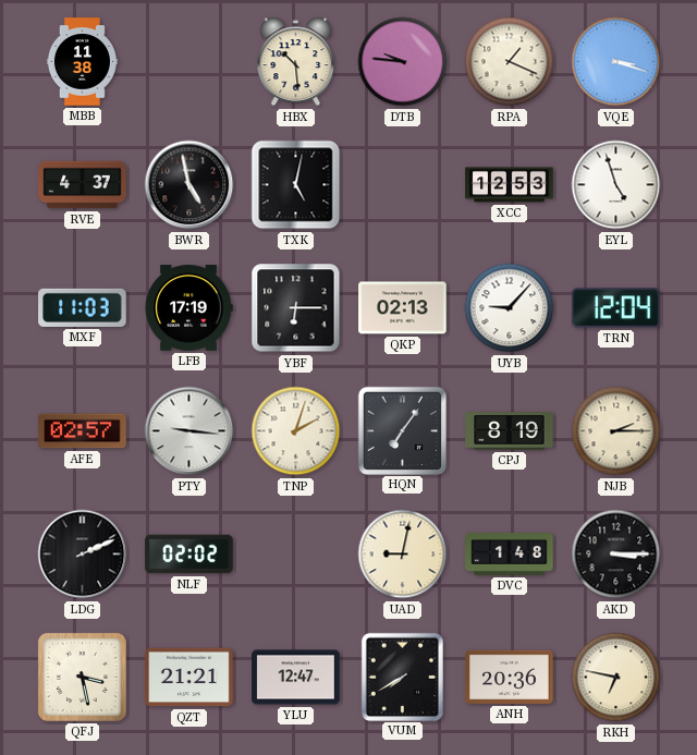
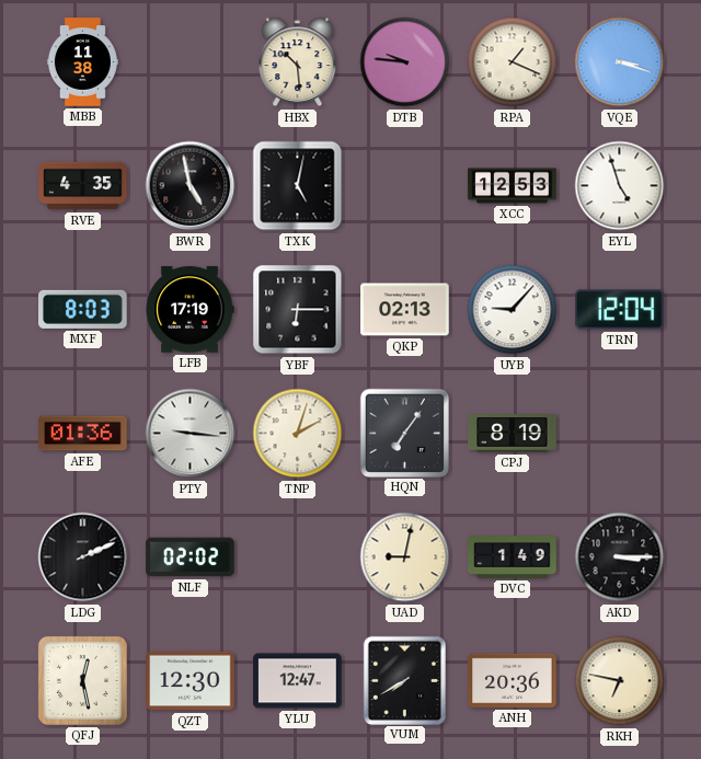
RVE: 4:37 -> 4:35
MXF: 11:03 -> 8:03
AFE: 02:57 -> 01:36
NJB: 2:15 -> none
DVC: 1:48 -> 1:49
QFJ: 3:28 -> 12:28
QZT: 21:21 -> 12:30
